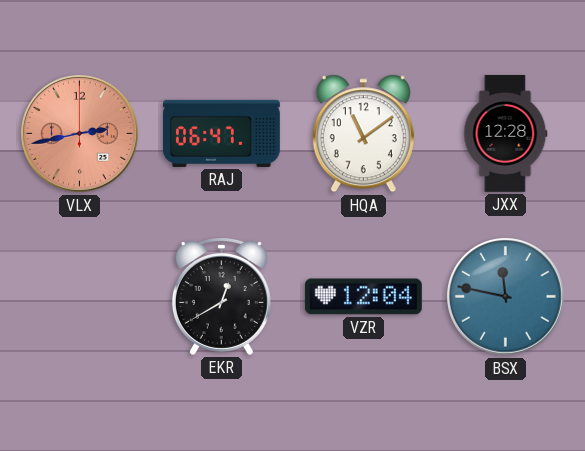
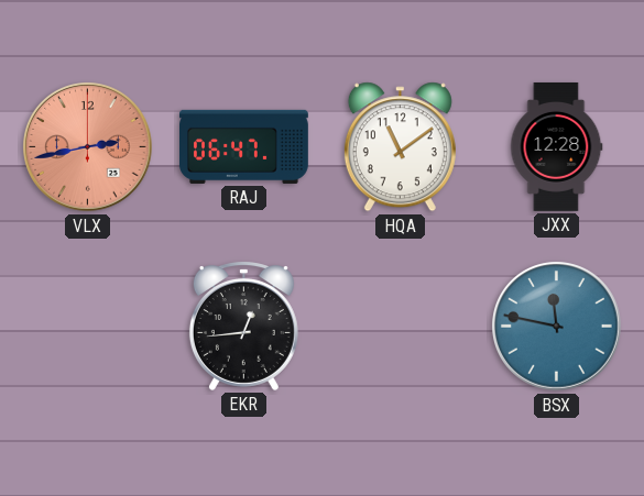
EKR: 12:40 -> 12:44
VZR: 12:04 -> none
